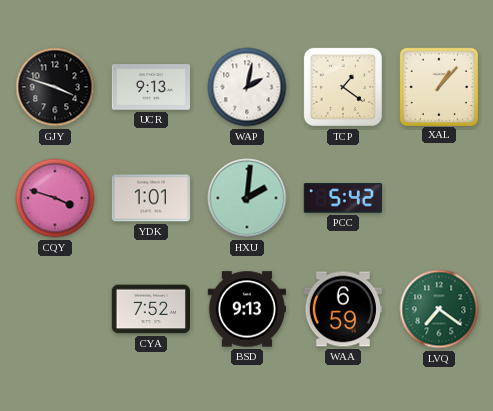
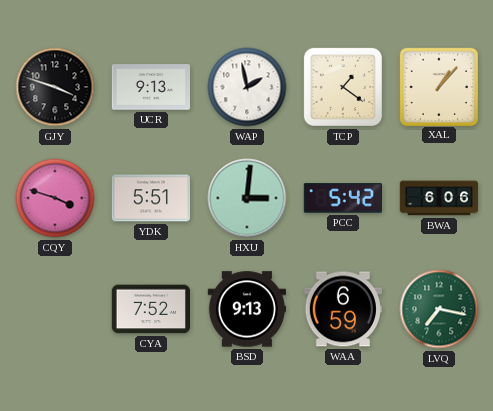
WAP: 2:02 -> 1:58
YDK: 1:01 -> 5:51
HXU: 2:01 -> 3:01
BWA: none -> 6:06
LVQ: 7:21 -> 7:17
